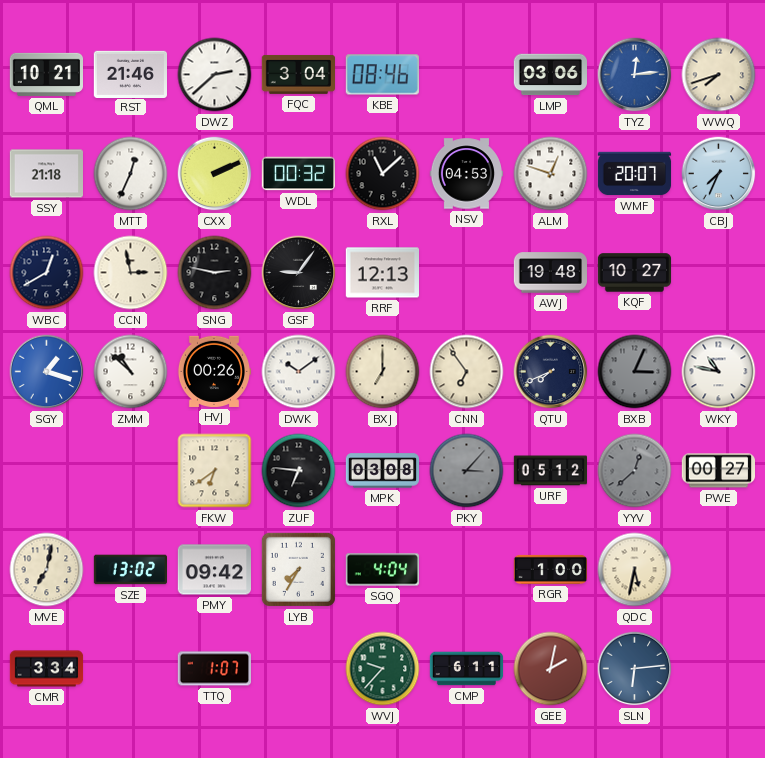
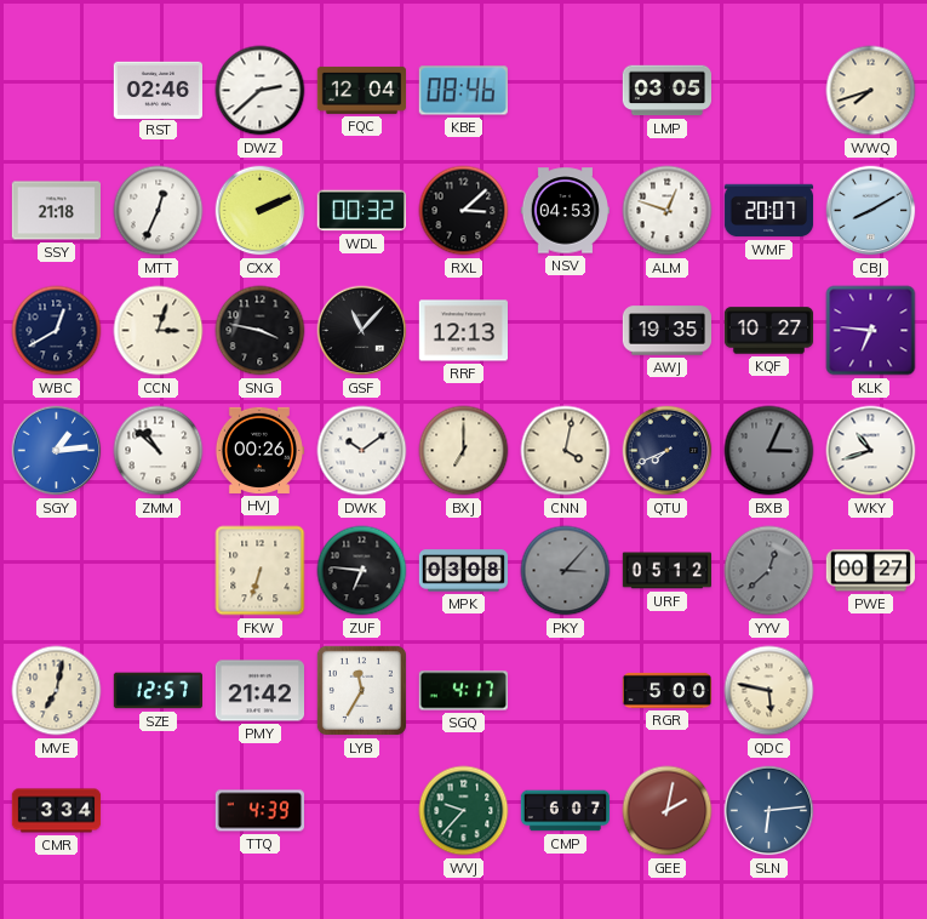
QML: 10:21 -> none
RST: 21:46 -> 02:46
FQC: 3:04 -> 12:04
LMP: 03:06 -> 03:05
TYZ: 12:14 -> none
RXL: 11:08 -> 3:08
CBJ: 7:34 -> 8:10
CCN: 2:58 -> 3:03
SNG: 2:47 -> 3:47
GSF: 9:06 -> 11:07
AWJ: 19:48 -> 19:35
KLK: none -> 6:46
SGY: 1:18 -> 1:14
CNN: 6:54 -> 4:02
WKY: 10:47 -> 10:42
FKW: 6:39 -> 6:33
SZE: 13:02 -> 12:57
PMY: 09:42 -> 21:42
LYB: 7:35 -> 11:35
SGQ: 4:04 -> 4:17
RGR: 1:00 -> 5:00
QDC: 5:32 -> 5:47
TTQ: 1:07 -> 4:39
CMP: 6:11 -> 6:07
